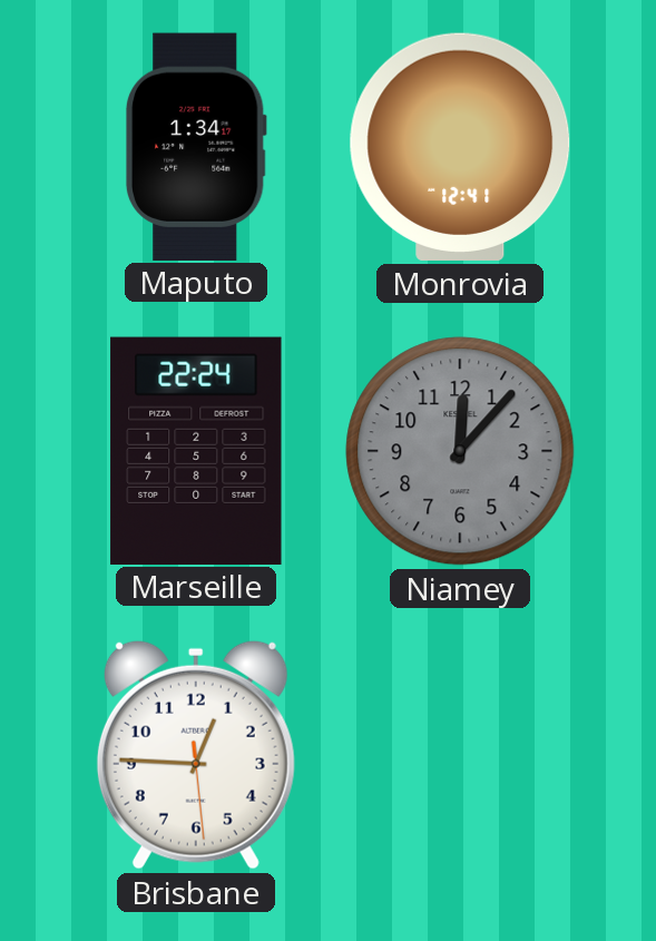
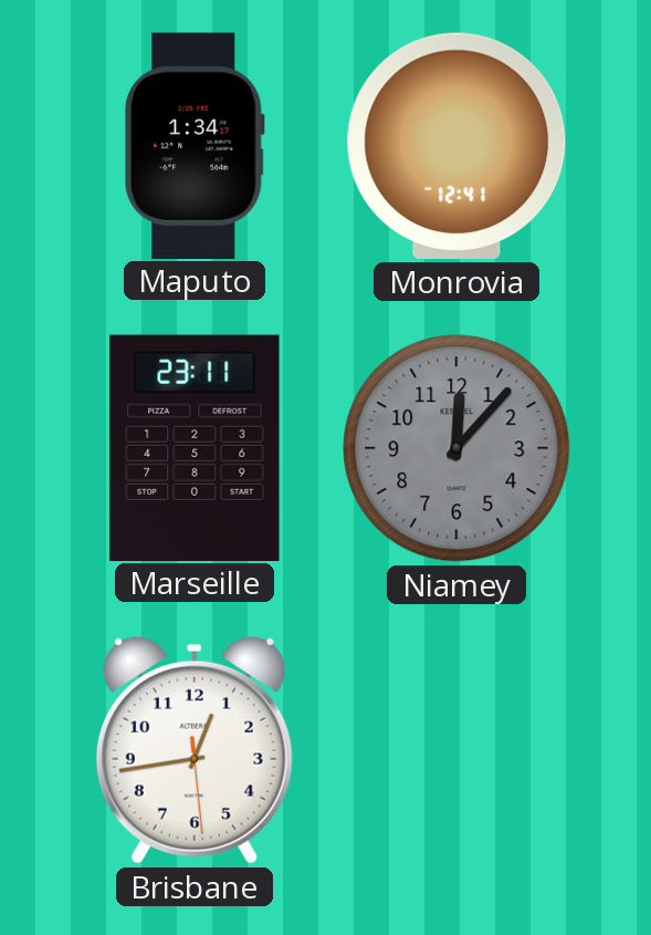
Marseille: 22:24 -> 23:11
Brisbane: 12:45 -> 12:43
